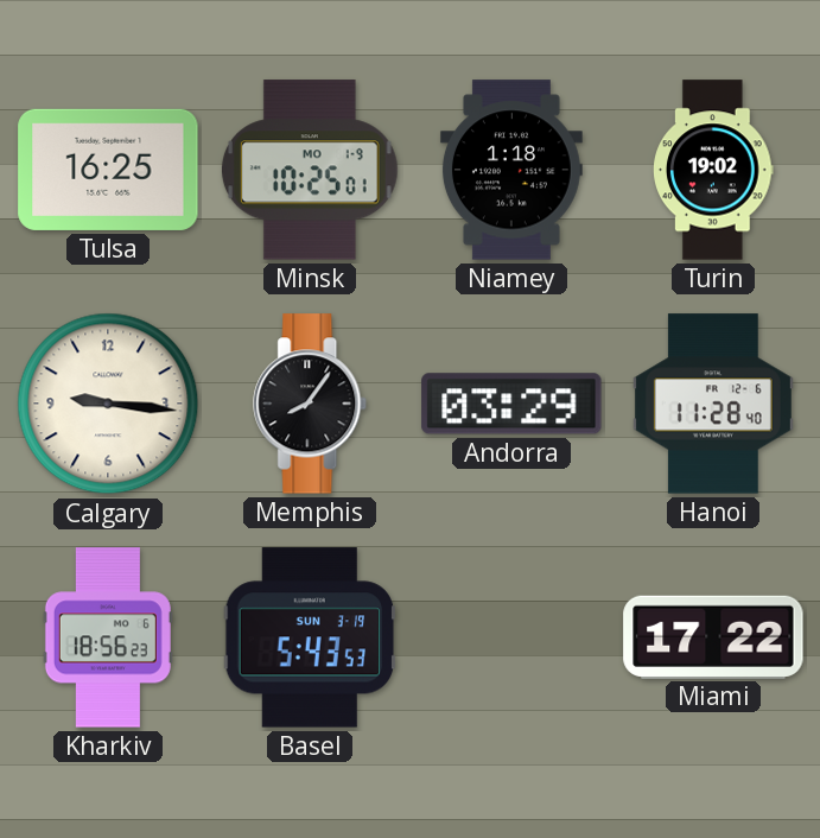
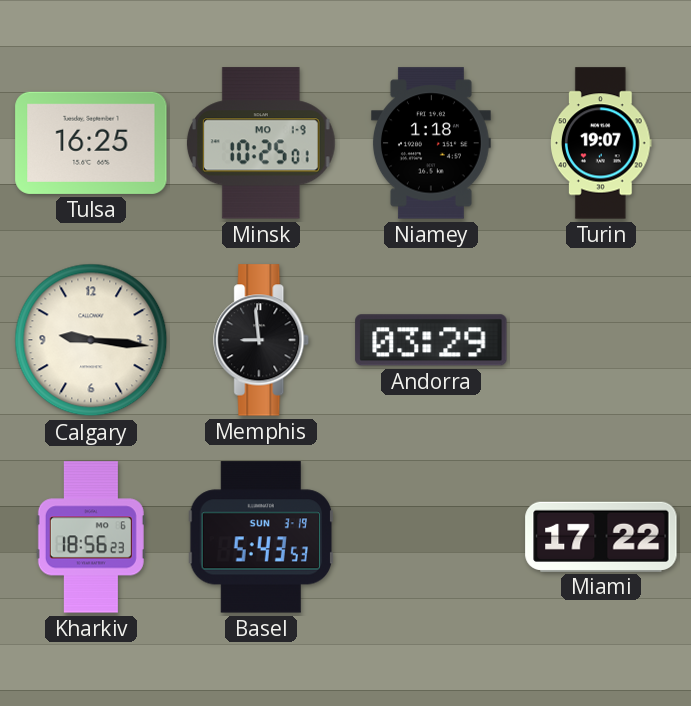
Turin: 19:02 -> 19:07
Memphis: 8:06 -> 8:59
Hanoi: 11:28 -> none
